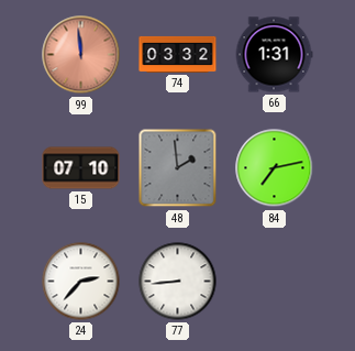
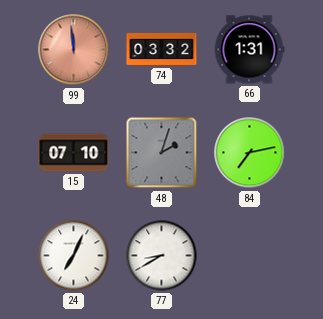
48: 1:59 -> 2:03
24: 2:37 -> 7:04
77: 8:44 -> 8:40
